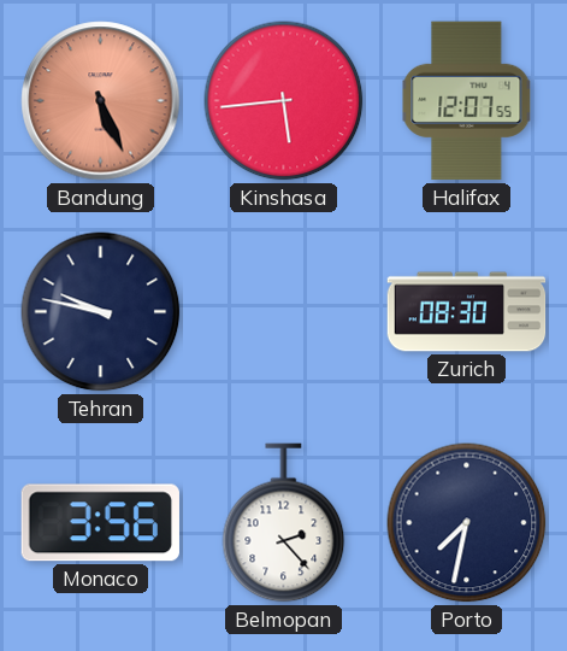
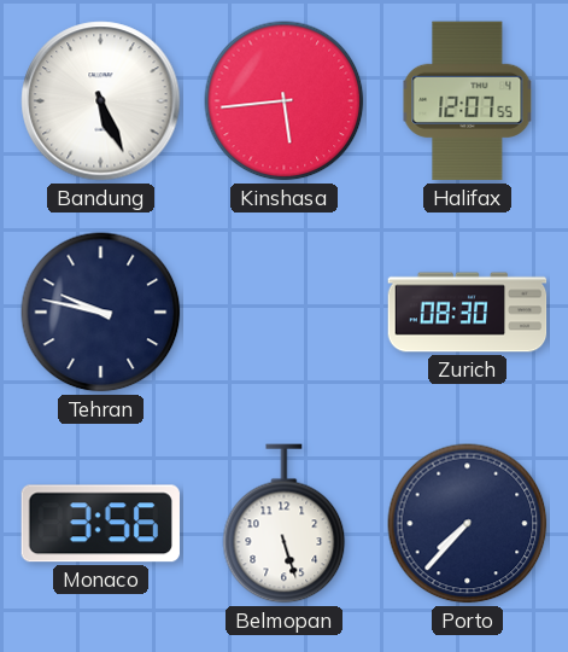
Bandung dial: salmon -> white
Belmopan: 2:23 -> 5:27
Porto: 7:32 -> 7:37
